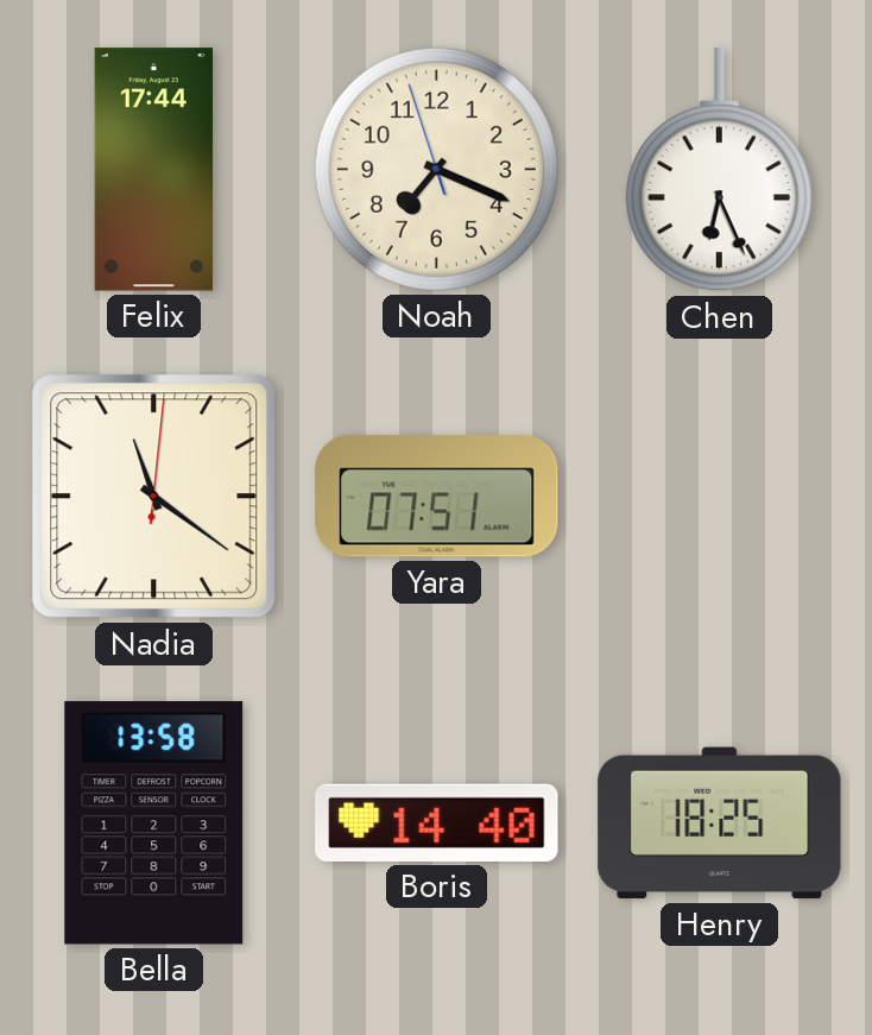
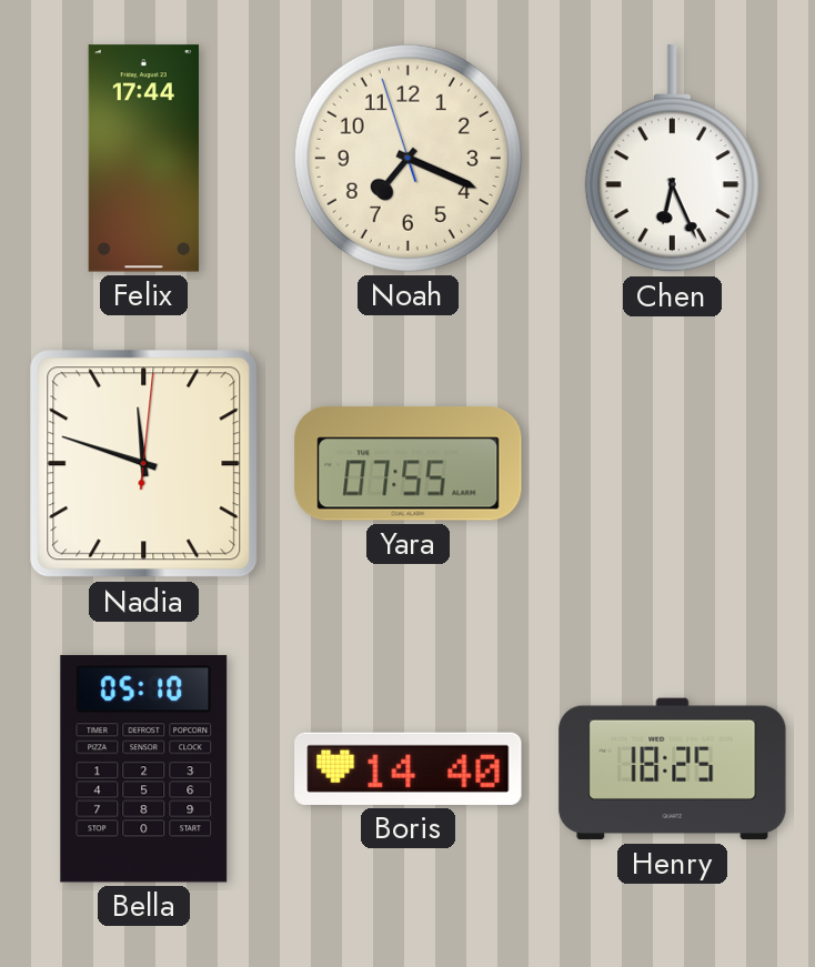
Nadia: 11:21 -> 11:48
Yara: 07:51 -> 07:55
Bella: 13:58 -> 05:10
